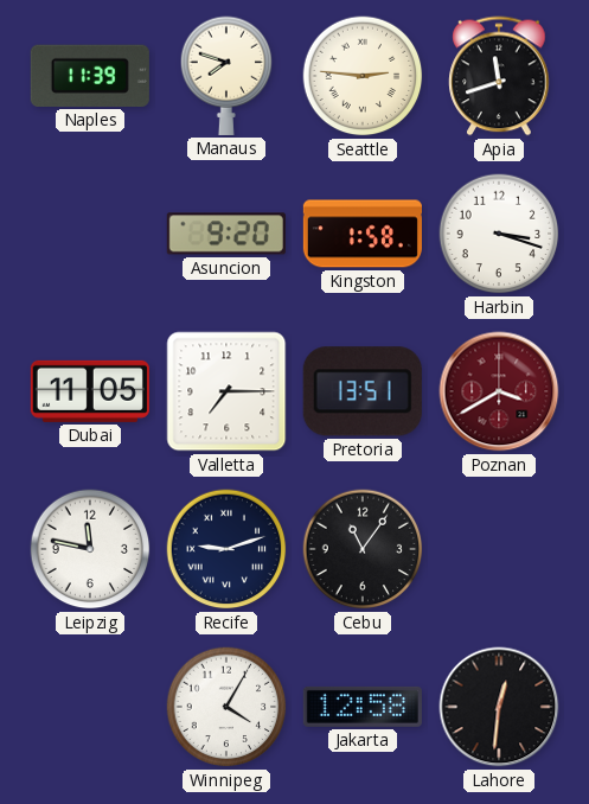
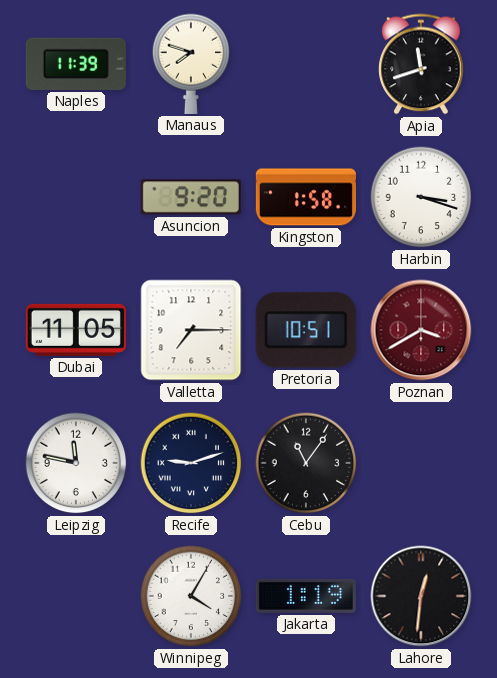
Seattle: 2:46 -> none
Pretoria: 13:51 -> 10:51
Jakarta: 12:58 -> 1:19
